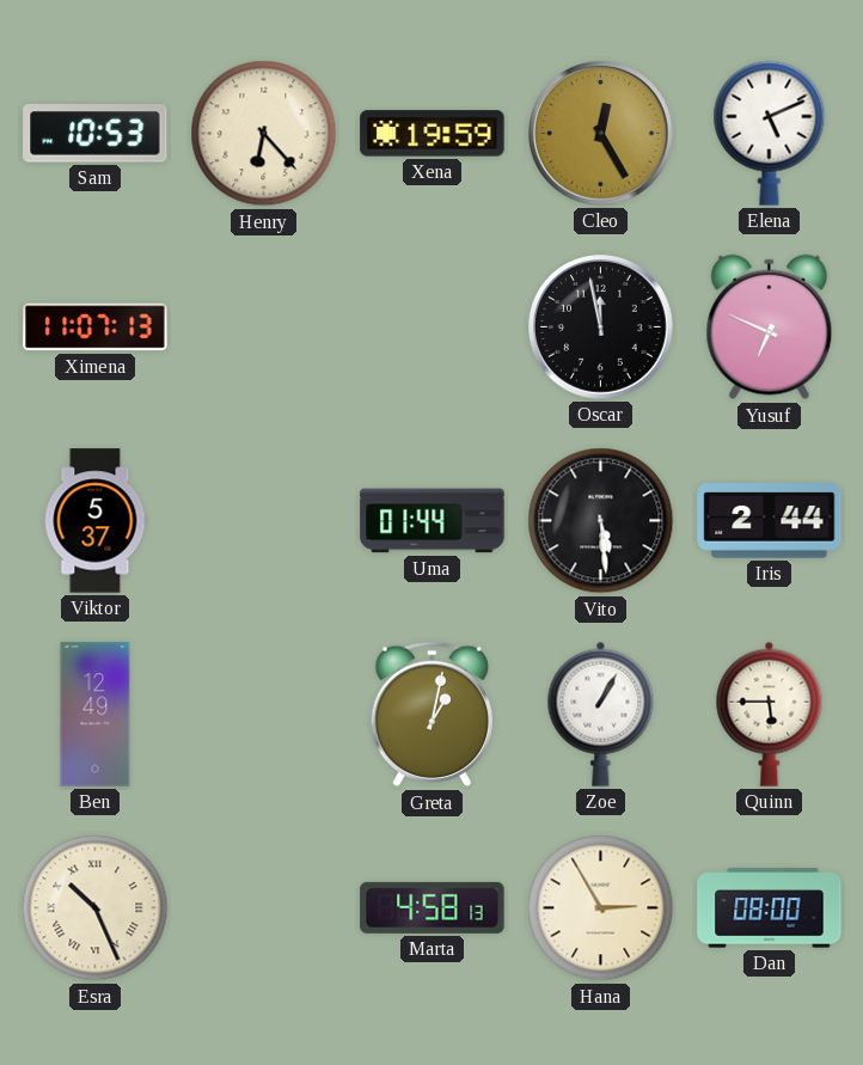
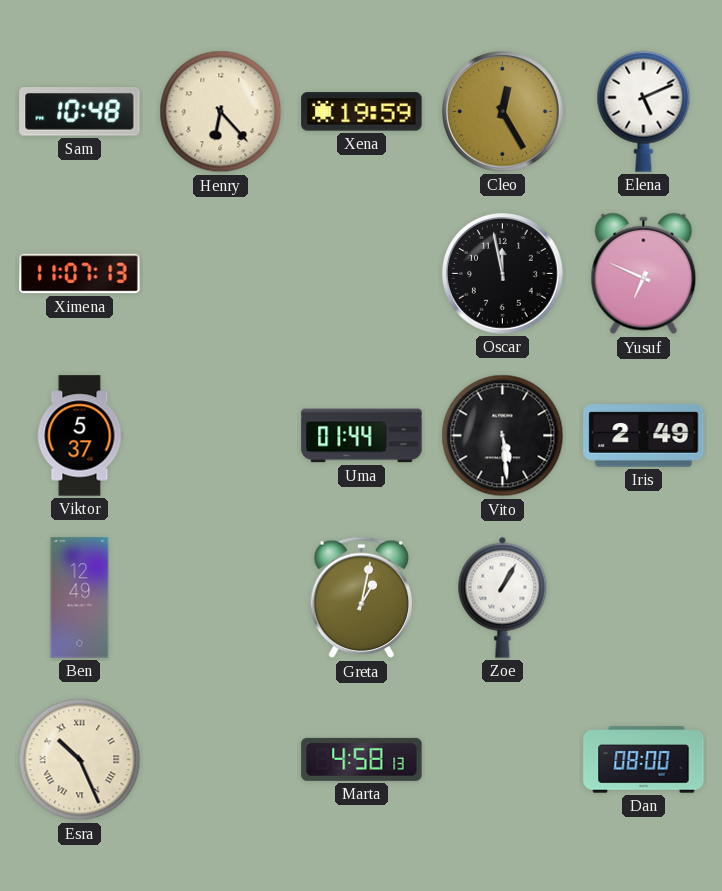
Sam: 10:53 -> 10:48
Iris: 2:44 -> 2:49
Quinn: 5:45 -> none
Hana: 2:55 -> none
